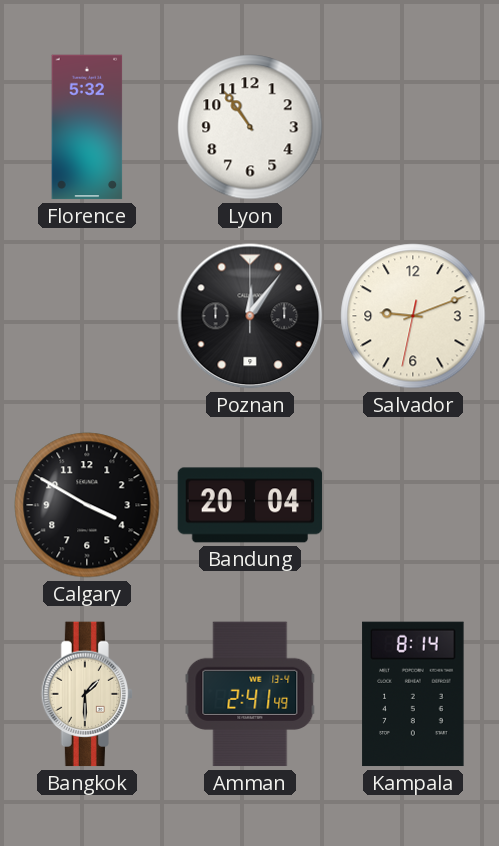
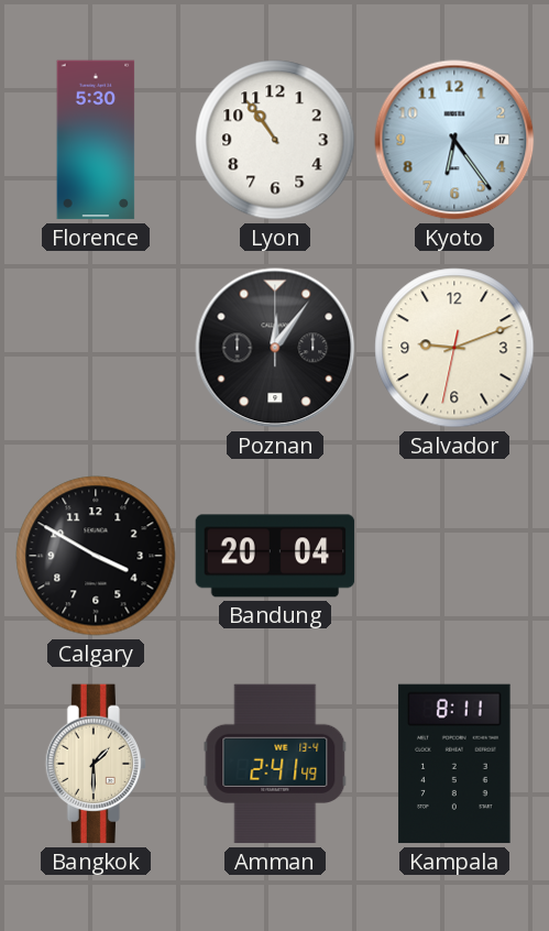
Florence: 5:32 -> 5:30
Kyoto: none -> 6:24
Kampala: 8:14 -> 8:11
